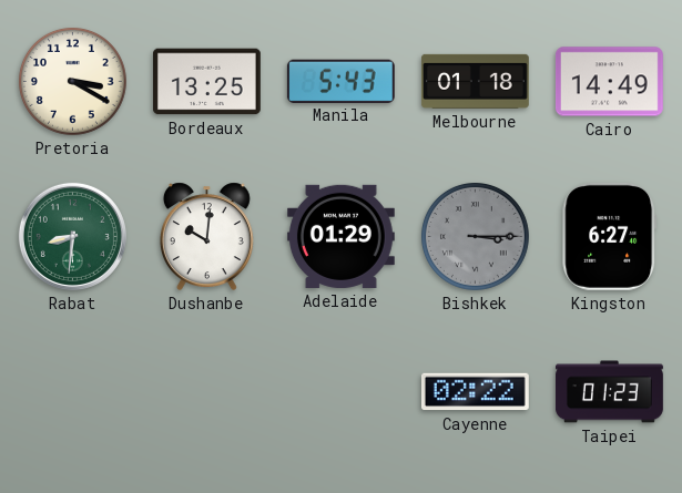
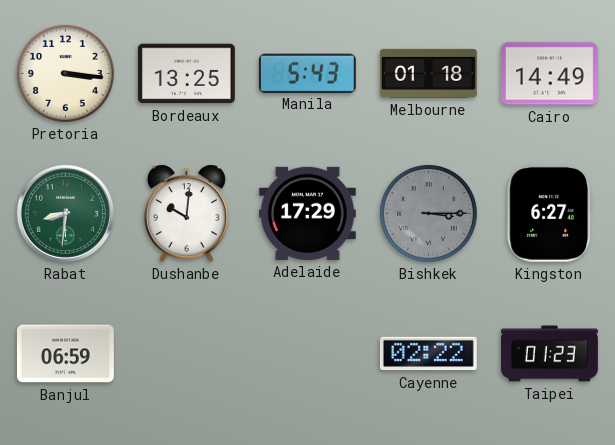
Pretoria: 3:20 -> 3:16
Adelaide: 01:29 -> 17:29
Banjul: none -> 06:59
